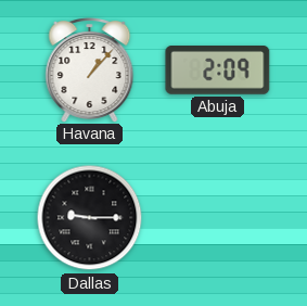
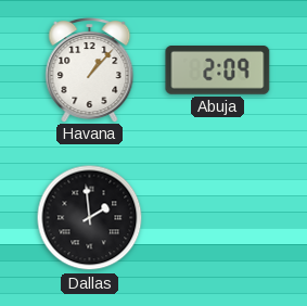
Dallas: 9:15 -> 1:59
